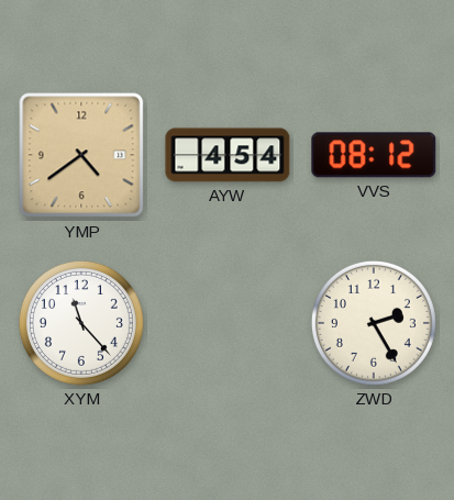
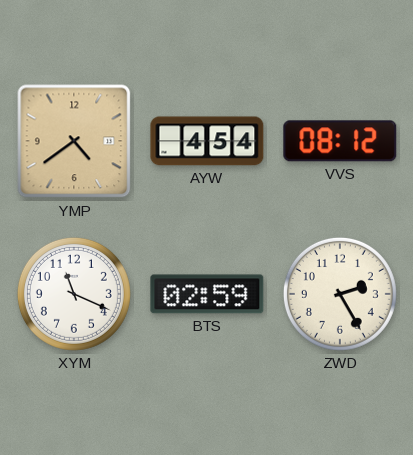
XYM: 11:23 -> 11:19
BTS: none -> 02:59
